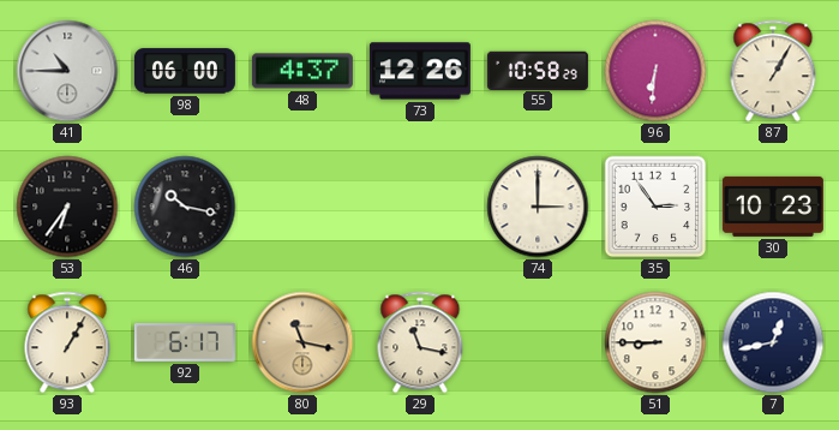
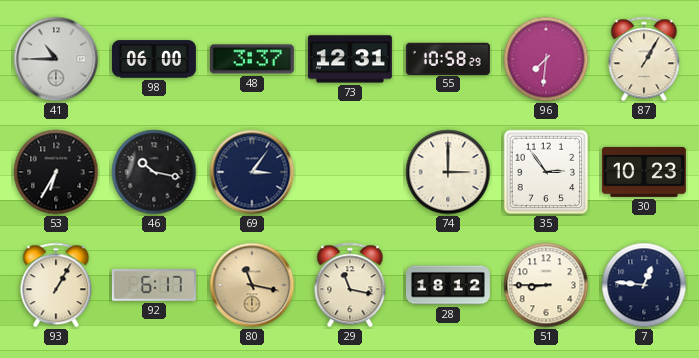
48: 4:37 -> 3:37
73: 12:26 -> 12:31
96: 6:31 -> 7:31
53: 6:36 -> 6:35
69: none -> 3:06
28: none -> 18:12
7: 12:43 -> 12:46
